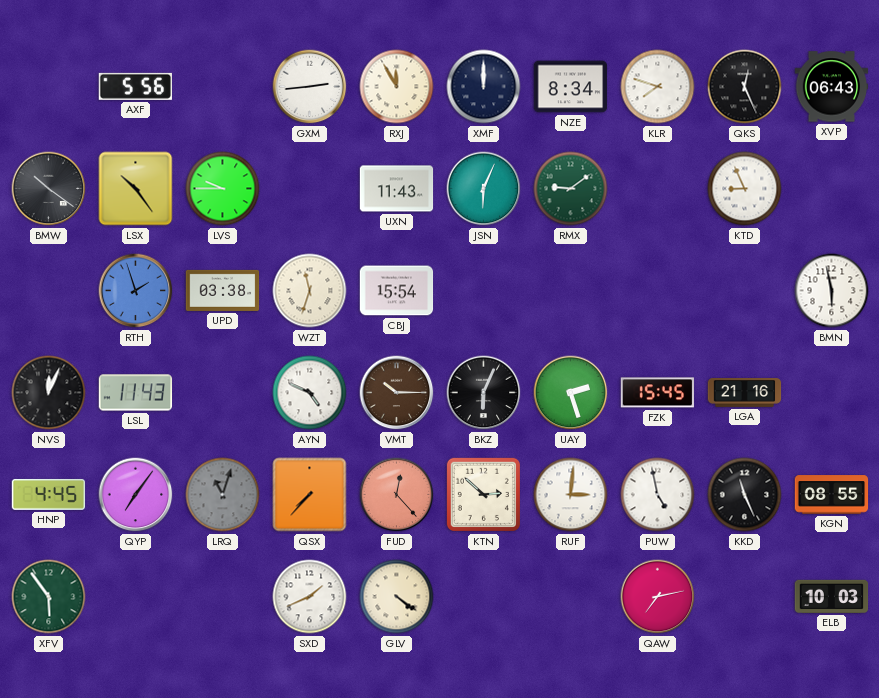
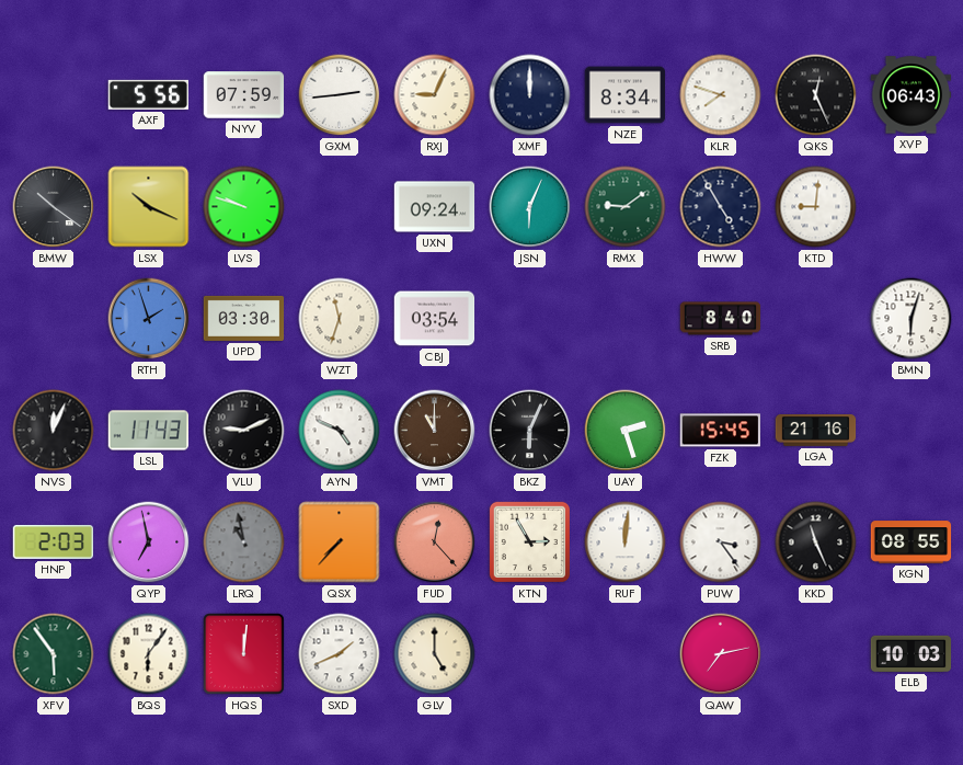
NYV: none -> 07:59
RXJ: 11:55 -> 9:04
LSX: 10:24 -> 10:19
LVS: 9:45 -> 9:48
UXN: 11:43 -> 09:24
HWW: none -> 4:55
KTD: 8:56 -> 9:01
UPD: 03:38 -> 03:30
CBJ: 15:54 -> 03:54
SRB: none -> 8:40
BMN: 5:58 -> 6:03
VLU: none -> 9:11
VMT: 10:15 -> 11:00
HNP: 4:45 -> 2:03
QYP: 7:06 -> 6:58
LRQ: 11:03 -> 10:58
KTN: 2:52 -> 2:55
RUF: 3:01 -> 12:01
PUW: 4:58 -> 3:24
BQS: none -> 6:06
HQS: none -> 12:01
GLV: 4:21 -> 5:00
